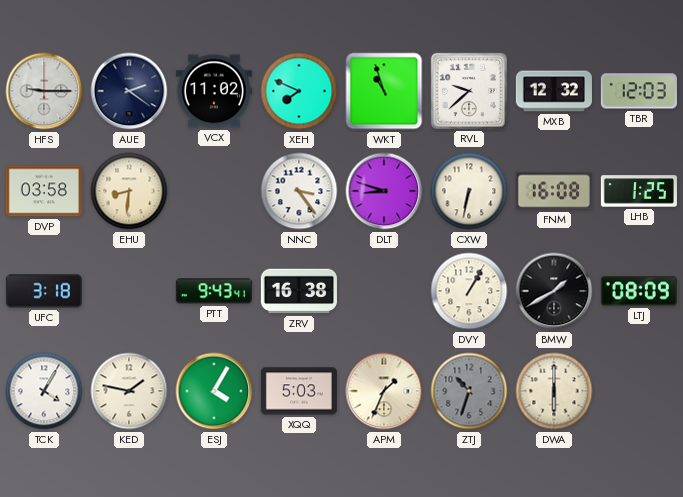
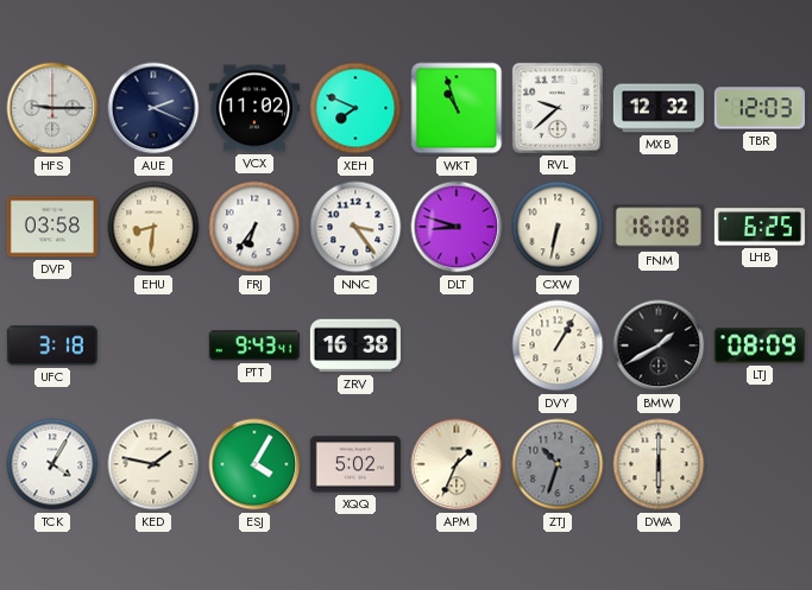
AUE: 2:21 -> 2:19
FRJ: none -> 6:36
LHB: 1:25 -> 6:25
XQQ: 5:03 -> 5:02
